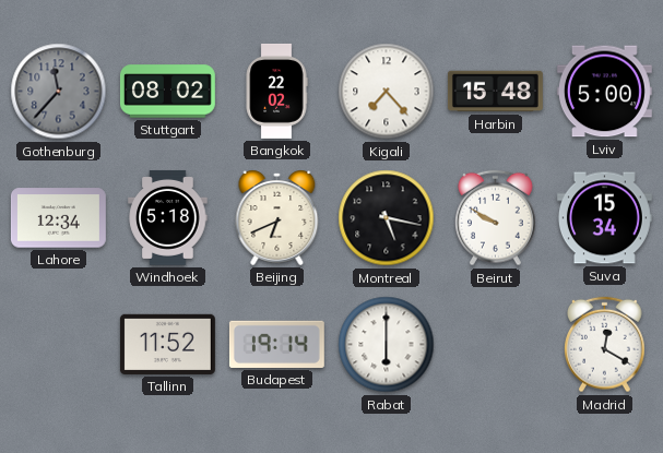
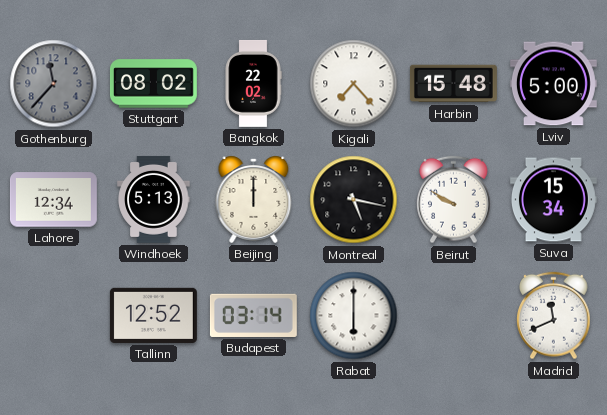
Windhoek: 5:18 -> 5:13
Beijing: 6:41 -> 12:00
Tallinn: 11:52 -> 12:52
Budapest: 19:14 -> 03:14
Madrid: 12:20 -> 11:41
